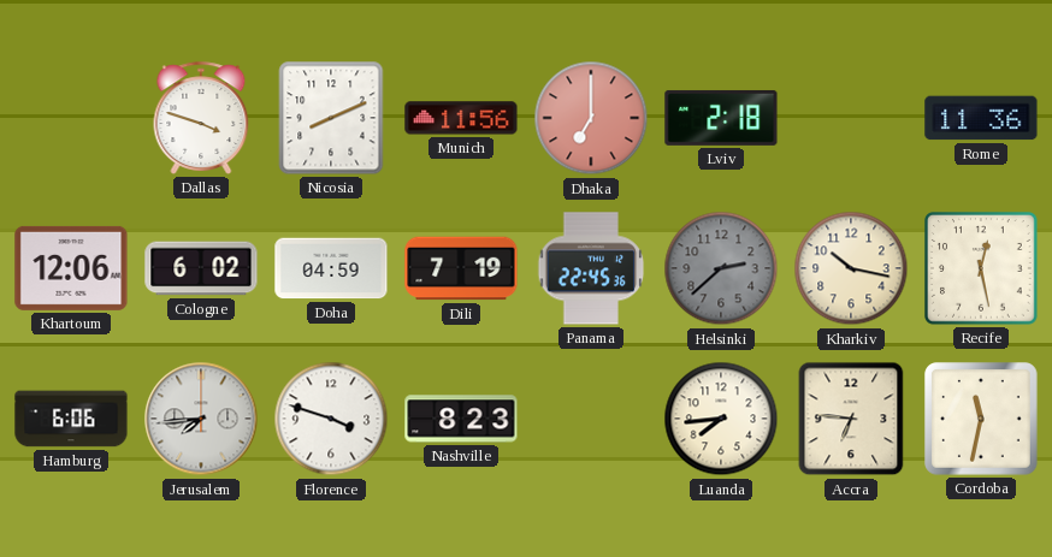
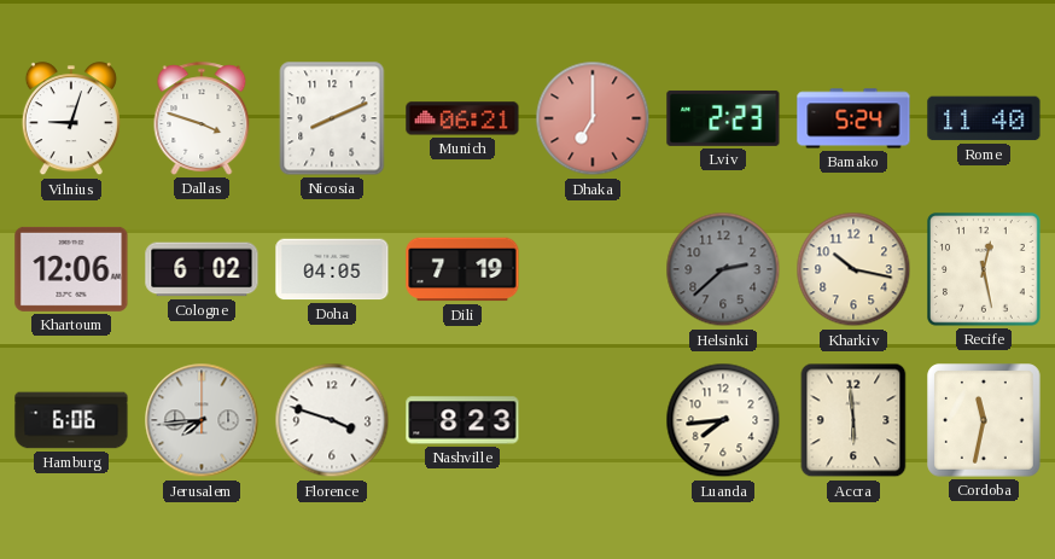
Vilnius: none -> 9:03
Munich: 11:56 -> 06:21
Lviv: 2:18 -> 2:23
Bamako: none -> 5:24
Rome: 11:36 -> 11:40
Doha: 04:59 -> 04:05
Panama: 22:45 -> none
Accra: 6:46 -> 5:59
